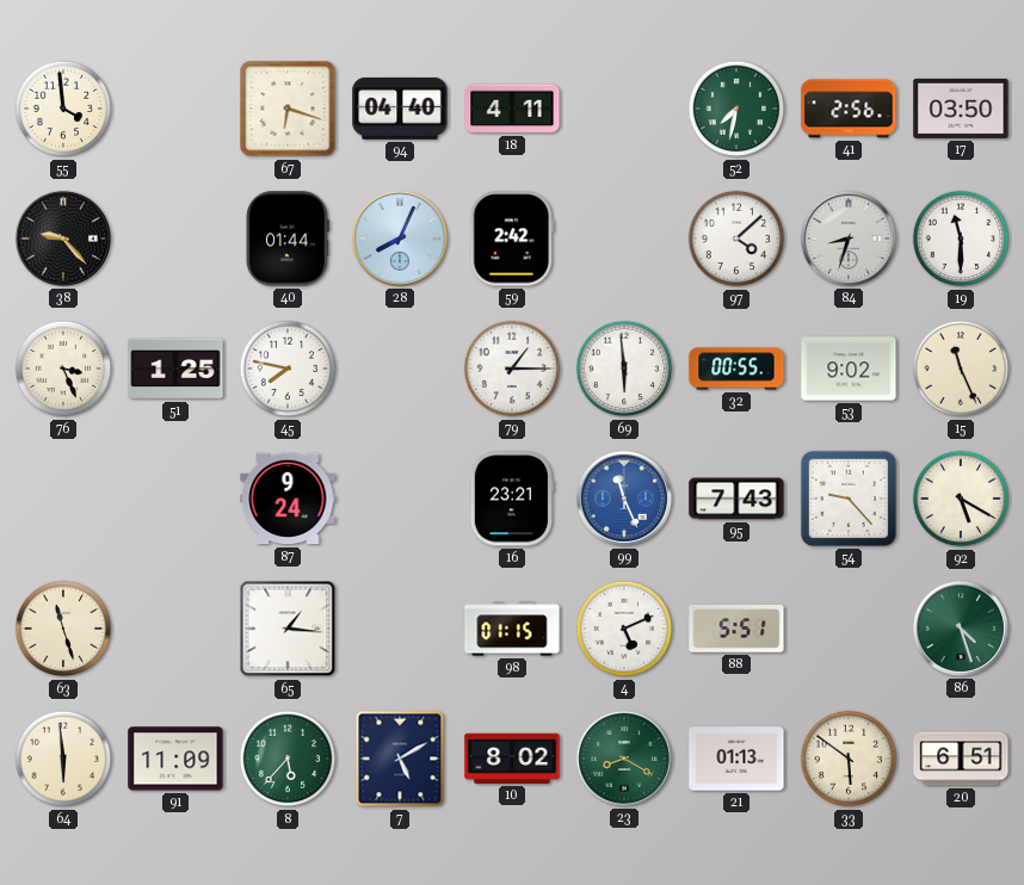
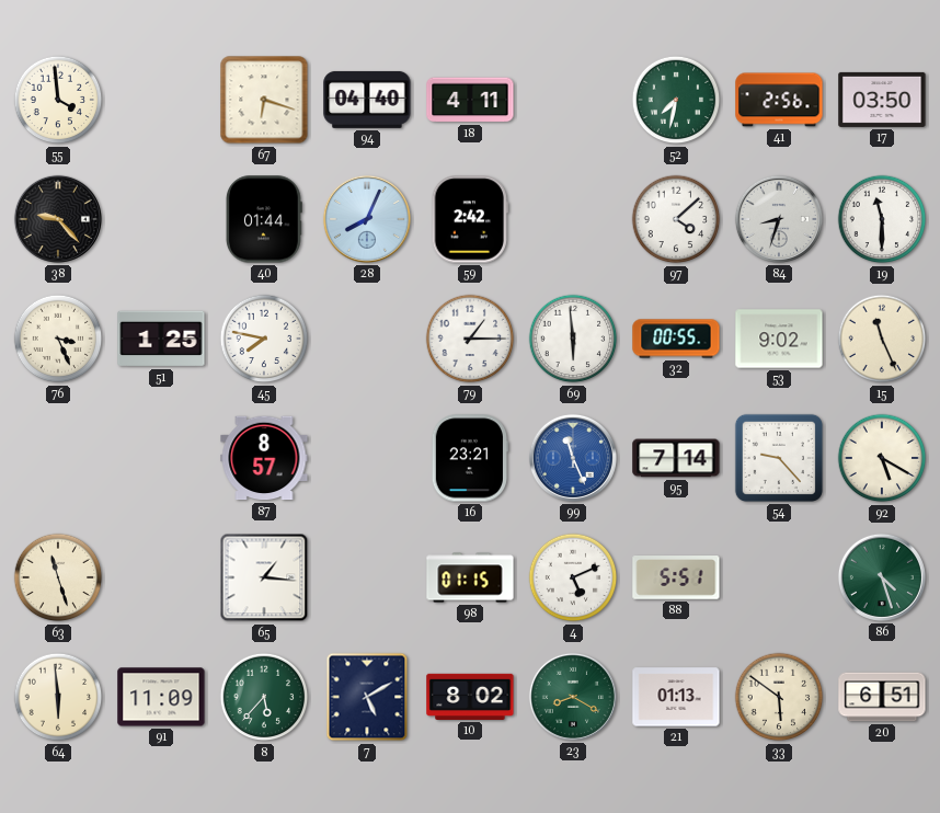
87: 9:24 -> 8:57
95: 7:43 -> 7:14
